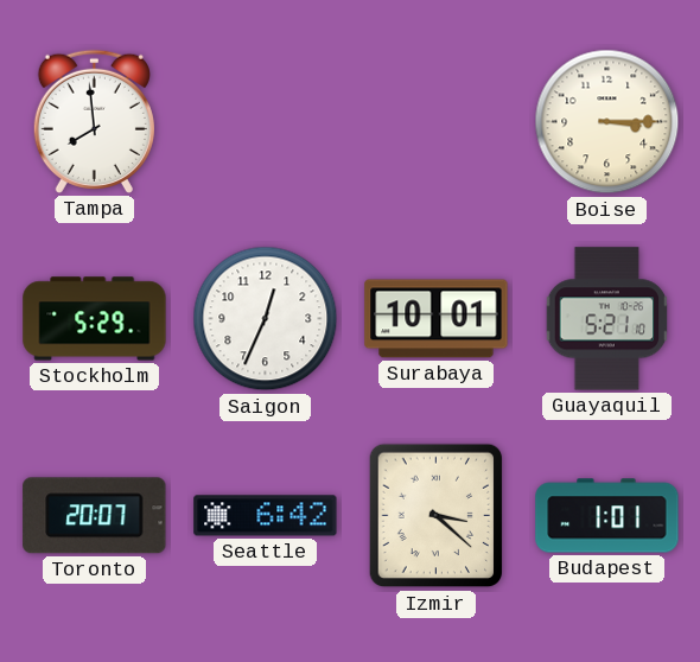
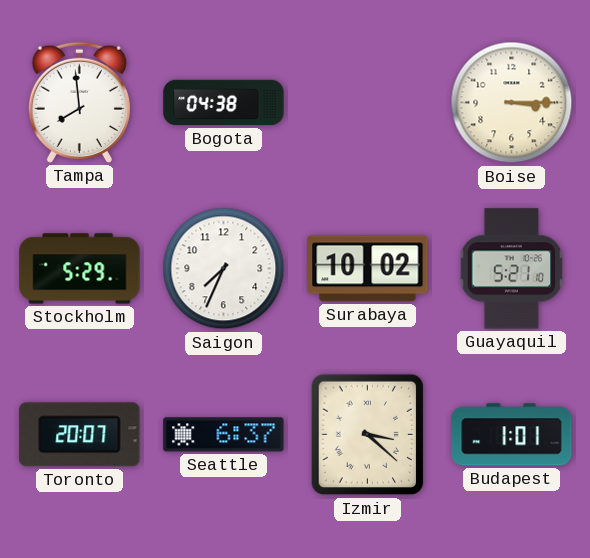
Bogota: none -> 04:38
Saigon: 12:34 -> 7:34
Surabaya: 10:01 -> 10:02
Seattle: 6:42 -> 6:37
